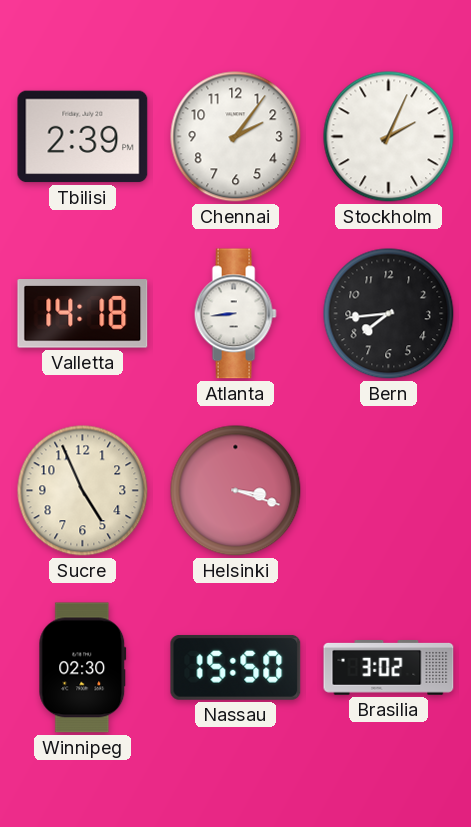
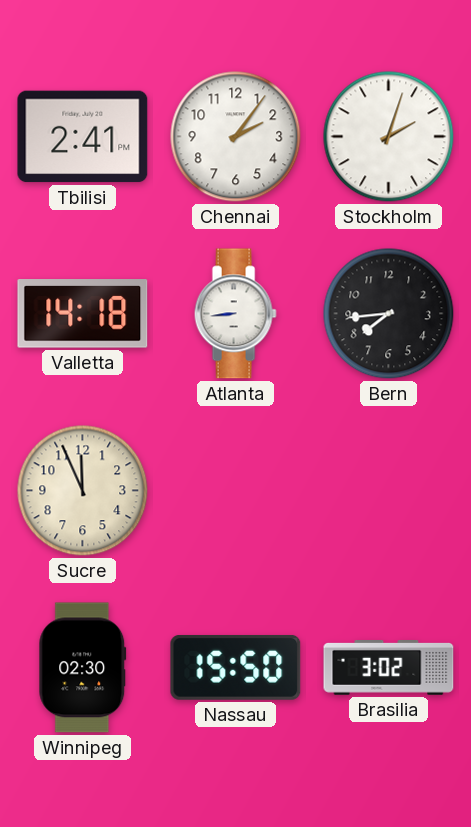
Tbilisi: 2:39 -> 2:41
Stockholm: 2:04 -> 2:03
Sucre: 4:56 -> 11:56
Helsinki: 3:18 -> none
